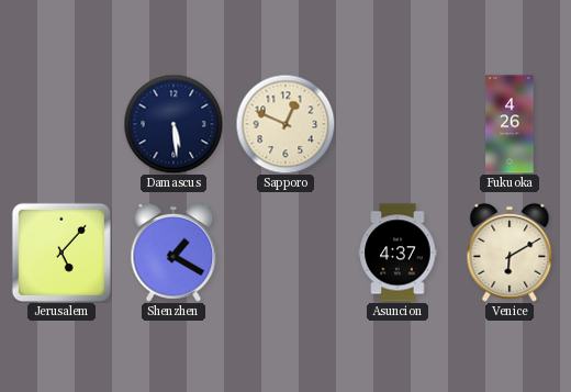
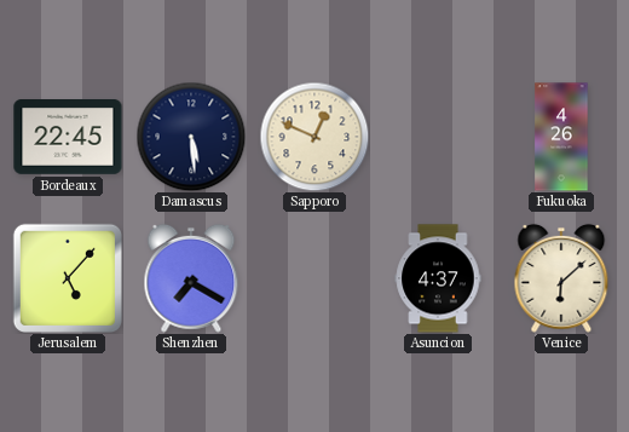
Bordeaux: none -> 22:45
Shenzhen: 1:20 -> 7:20
Venice: 6:10 -> 6:08
